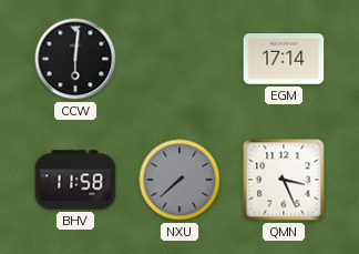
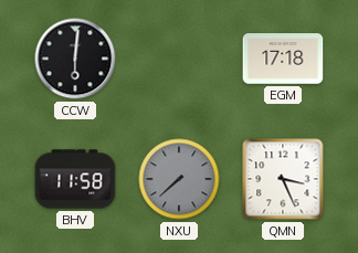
EGM: 17:14 -> 17:18
